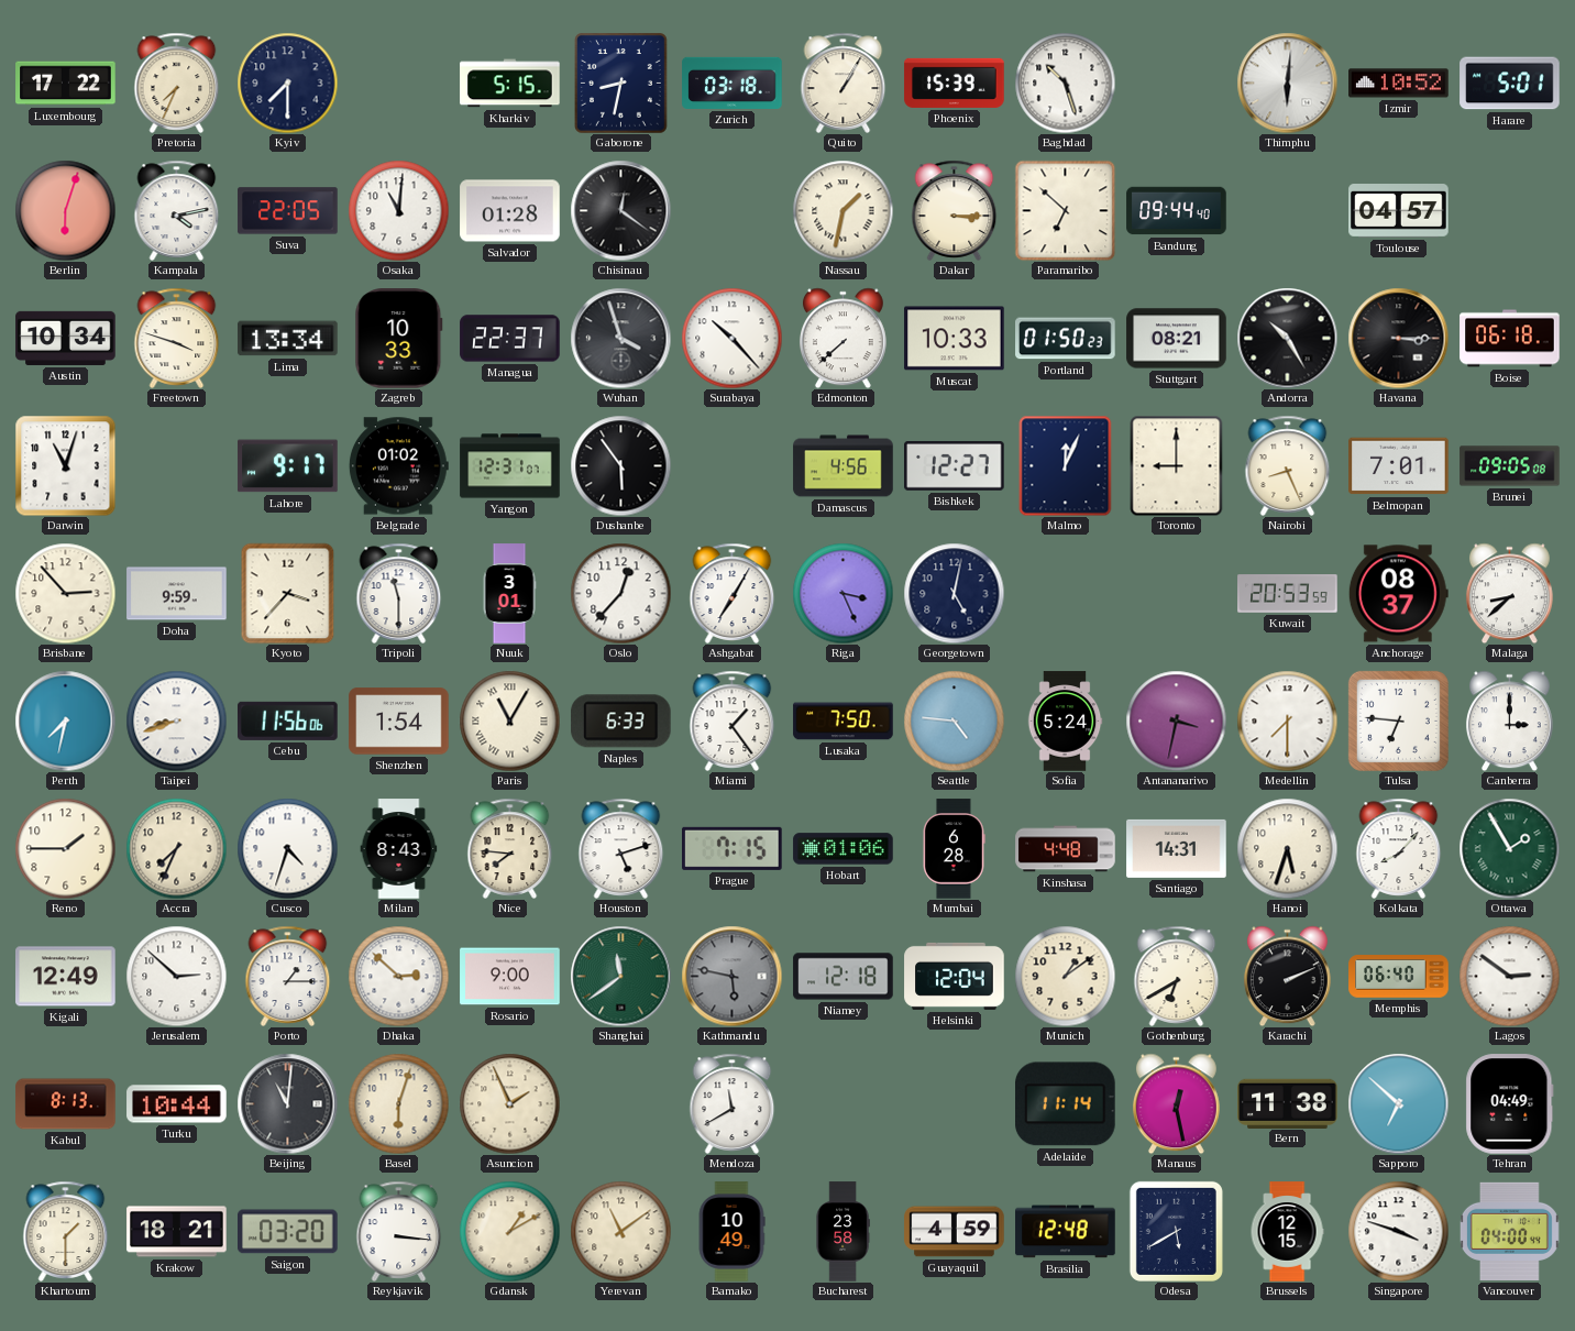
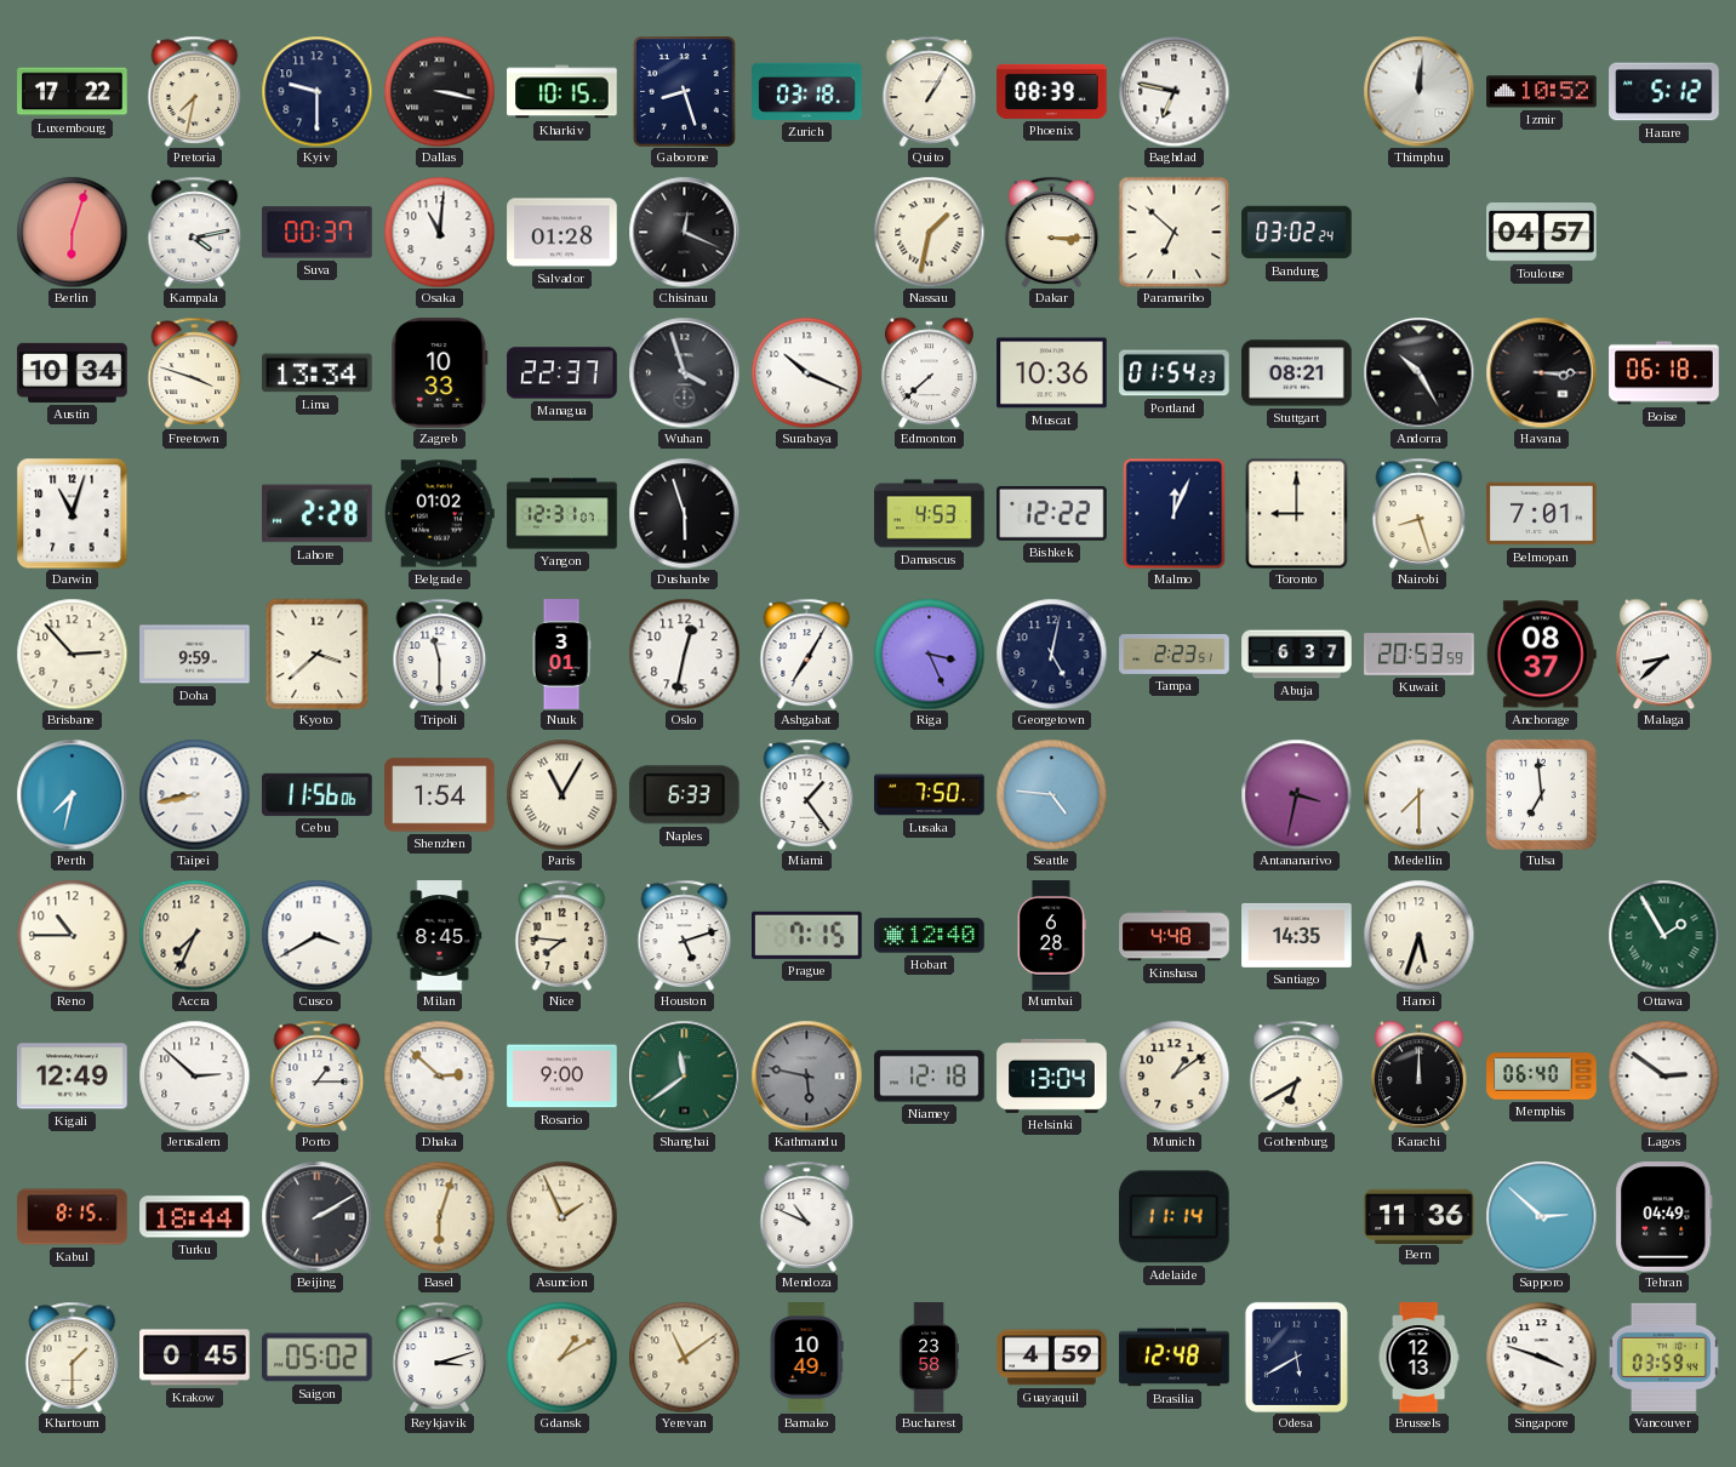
Pretoria: 7:34 -> 7:32
Kyiv: 7:30 -> 9:30
Dallas: none -> 3:17
Kharkiv: 5:15 -> 10:15
Gaborone: 8:32 -> 8:27
Phoenix: 15:39 -> 08:39
Baghdad: 10:27 -> 6:47
Thimphu: 6:01 -> 12:01
Harare: 5:01 -> 5:12
Suva: 22:05 -> 00:37
Chisinau: 12:21 -> 12:19
Bandung: 09:44 -> 03:02
Surabaya: 10:23 -> 10:19
Muscat: 10:33 -> 10:36
Portland: 01:50 -> 01:54
Lahore: 9:17 -> 2:28
Dushanbe: 5:54 -> 5:57
Damascus: 4:56 -> 4:53
Bishkek: 12:27 -> 12:22
Nairobi: 8:26 -> 8:27
Brunei: 09:05 -> none
Kyoto: 3:37 -> 3:38
Oslo: 12:37 -> 12:32
Tampa: none -> 2:23
Abuja: none -> 6:37
Taipei: 8:42 -> 8:43
Sofia: 5:24 -> none
Tulsa: 6:46 -> 6:59
Canberra: 3:00 -> none
Reno: 1:45 -> 10:45
Cusco: 4:33 -> 3:40
Milan: 8:43 -> 8:45
Hobart: 01:06 -> 12:40
Santiago: 14:31 -> 14:35
Kolkata: 8:07 -> none
Helsinki: 12:04 -> 13:04
Karachi: 2:11 -> 12:00
Kabul: 8:13 -> 8:15
Turku: 10:44 -> 18:44
Beijing: 11:01 -> 2:10
Mendoza: 11:40 -> 10:49
Manaus: 12:28 -> none
Bern: 11:38 -> 11:36
Sapporo: 6:52 -> 2:52
Krakow: 18:21 -> 0:45
Saigon: 03:20 -> 05:02
Reykjavik: 3:16 -> 3:12
Brussels: 12:15 -> 12:13
Vancouver: 04:00 -> 03:59
